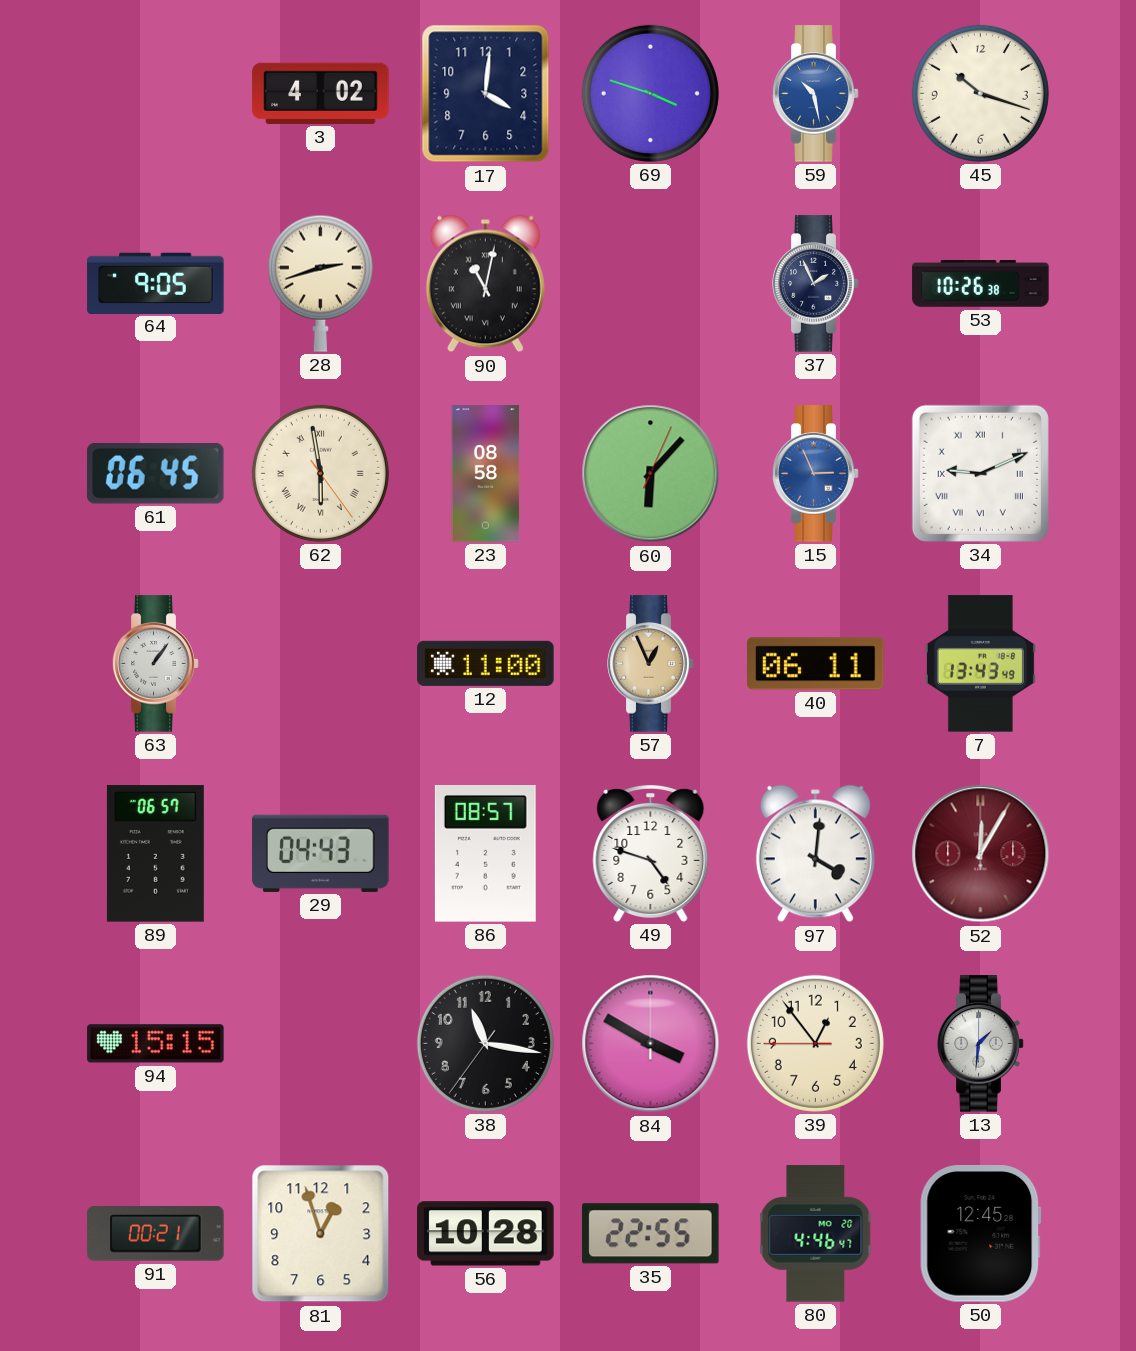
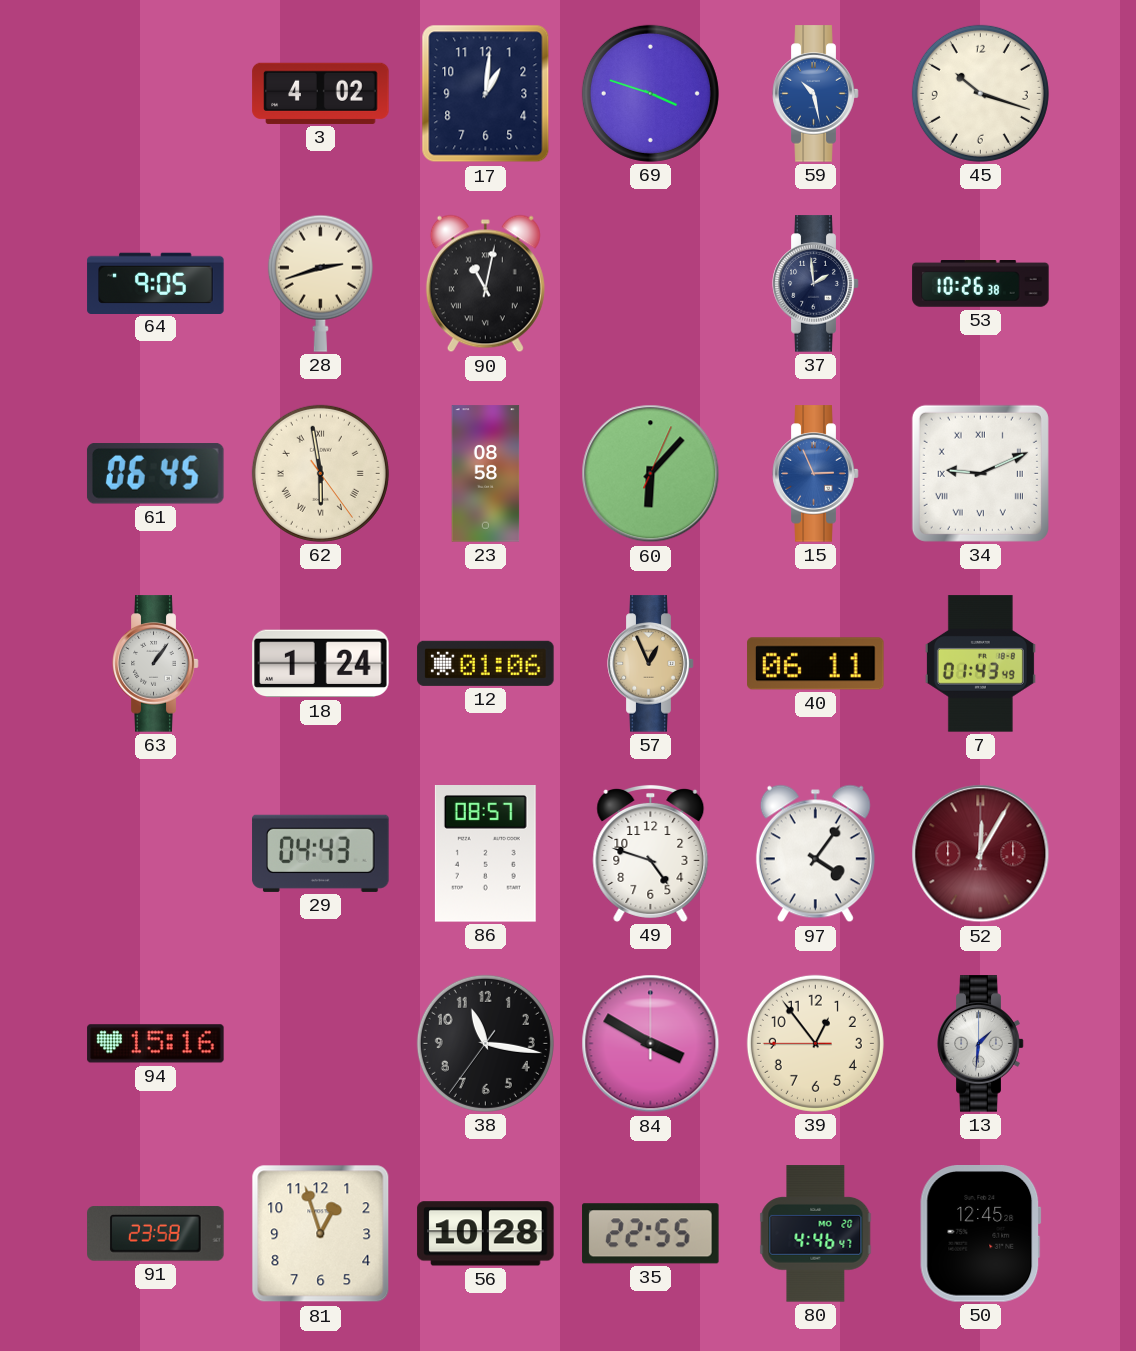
17: 4:01 -> 1:01
37: 1:56 -> 1:59
18: none -> 1:24
12: 11:00 -> 01:06
7: 13:43 -> 01:43
89: 06:57 -> none
97: 4:01 -> 4:06
94: 15:15 -> 15:16
91: 00:21 -> 23:58
